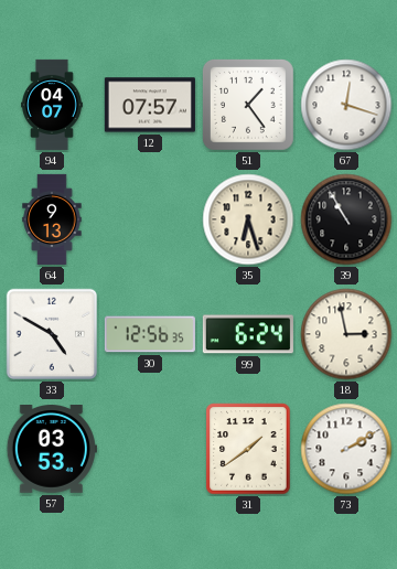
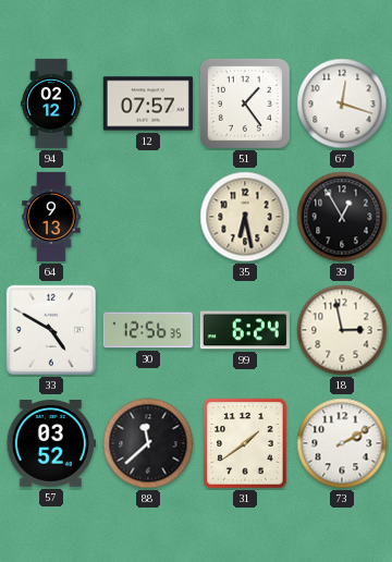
94: 04:07 -> 02:12
35: 6:27 -> 6:28
39: 10:55 -> 12:55
57: 03:53 -> 03:52
88: none -> 11:38
